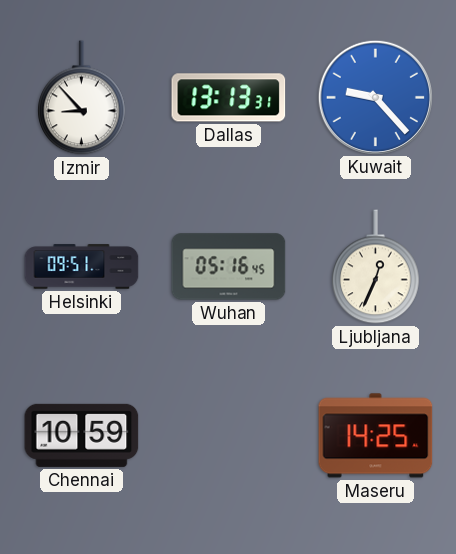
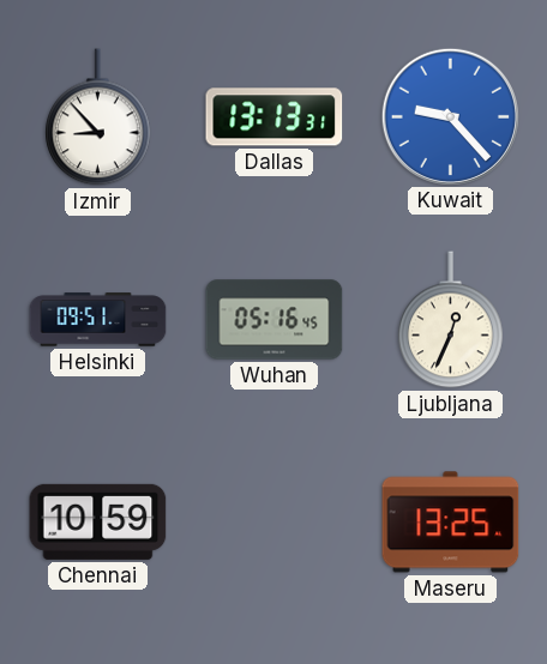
Maseru: 14:25 -> 13:25
